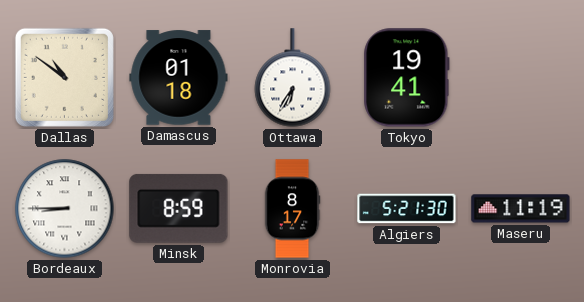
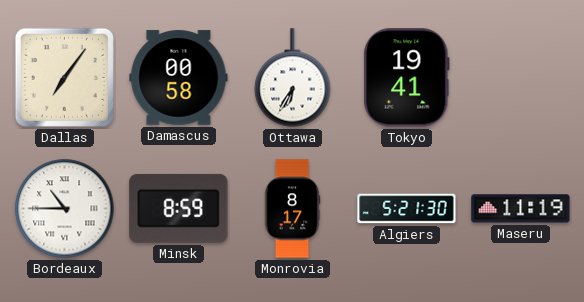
Dallas: 10:51 -> 7:06
Damascus: 01:18 -> 00:58
Bordeaux: 8:45 -> 10:45
